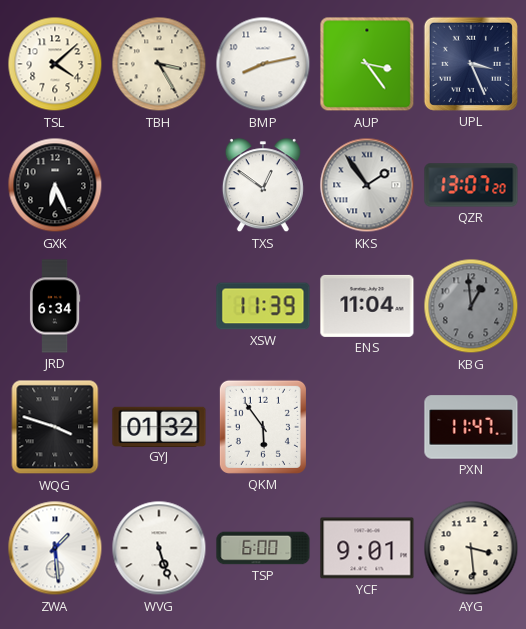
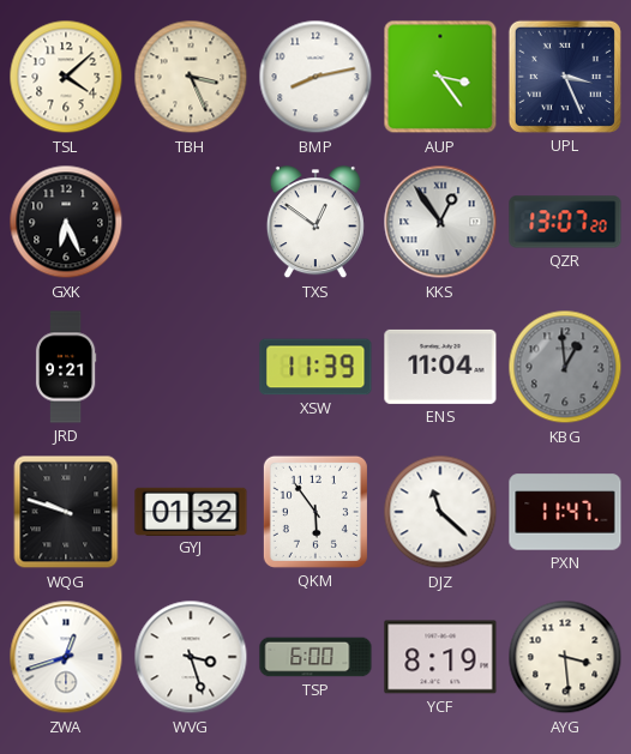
TBH: 3:25 -> 3:26
KKS: 1:54 -> 12:54
JRD: 6:34 -> 9:21
WQG: 3:48 -> 9:48
DJZ: none -> 11:22
ZWA: 1:29 -> 12:42
WVG: 5:27 -> 3:27
YCF: 9:01 -> 8:19
